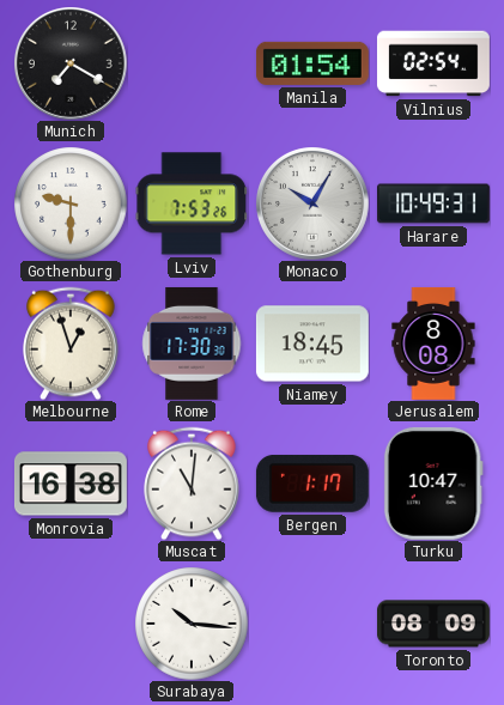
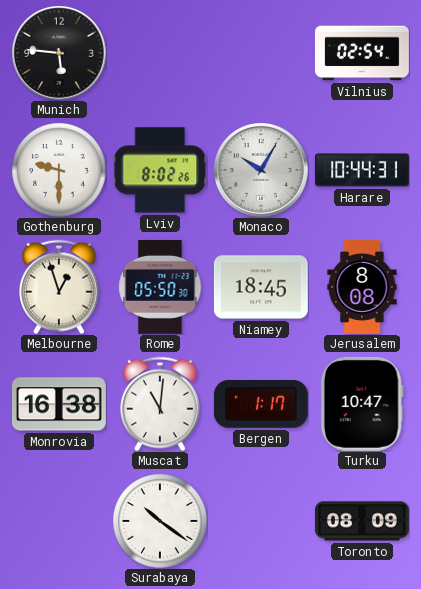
Munich: 7:20 -> 5:46
Manila: 01:54 -> none
Lviv: 7:53 -> 8:02
Harare: 10:49 -> 10:44
Rome: 17:30 -> 05:50
Surabaya: 10:16 -> 10:21
